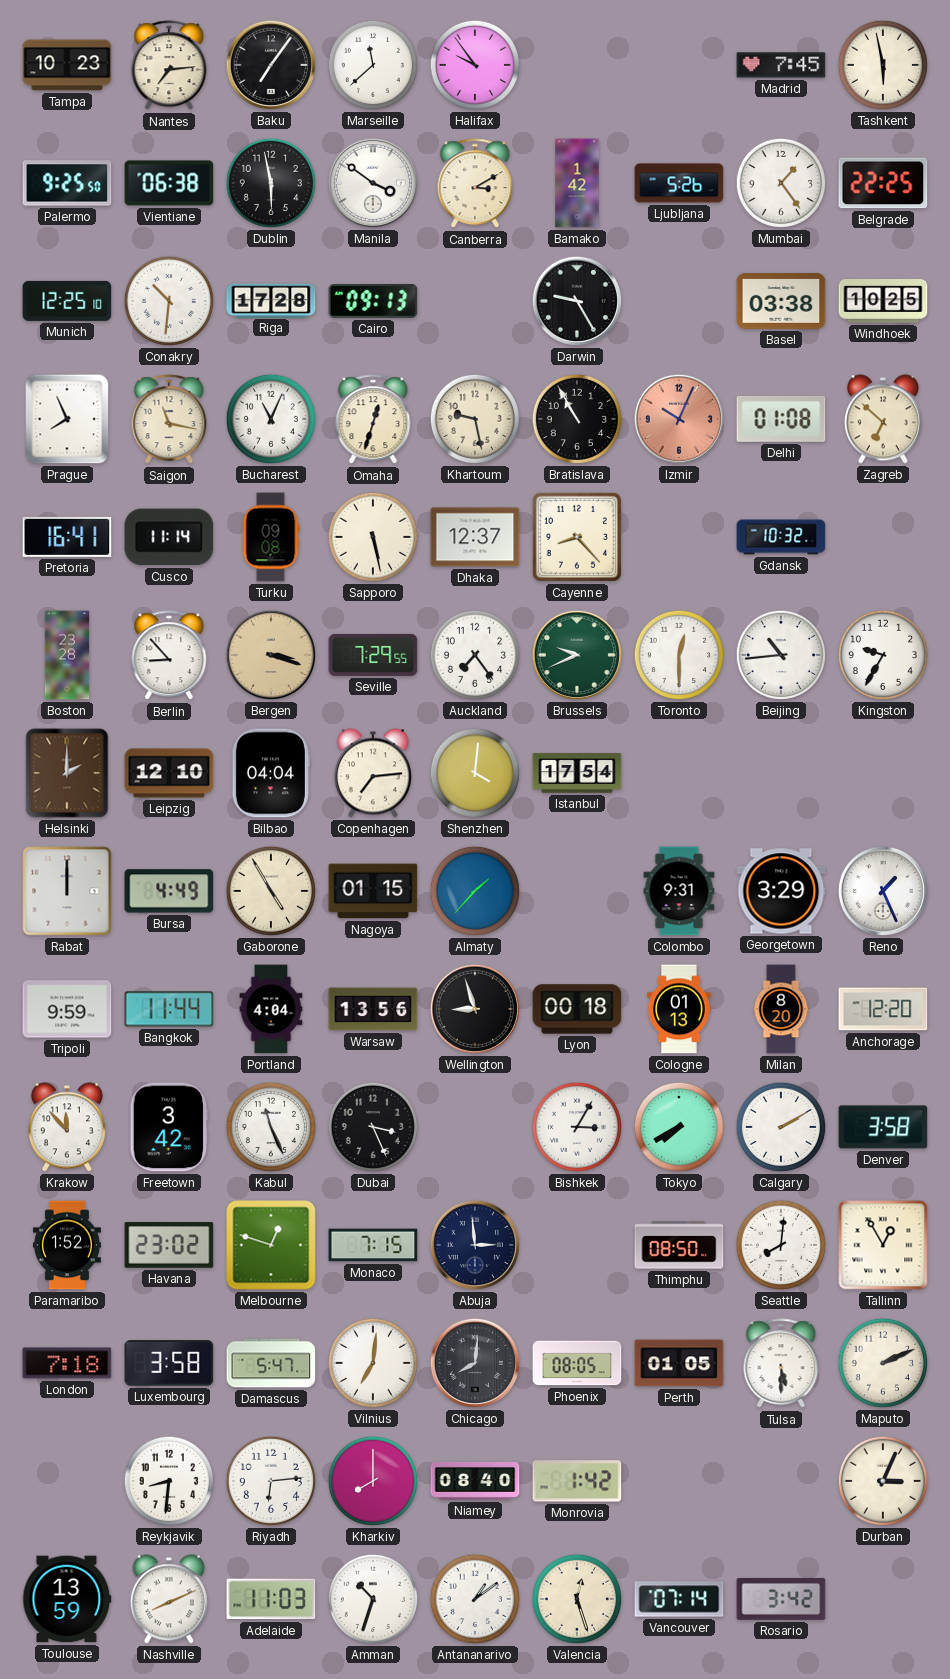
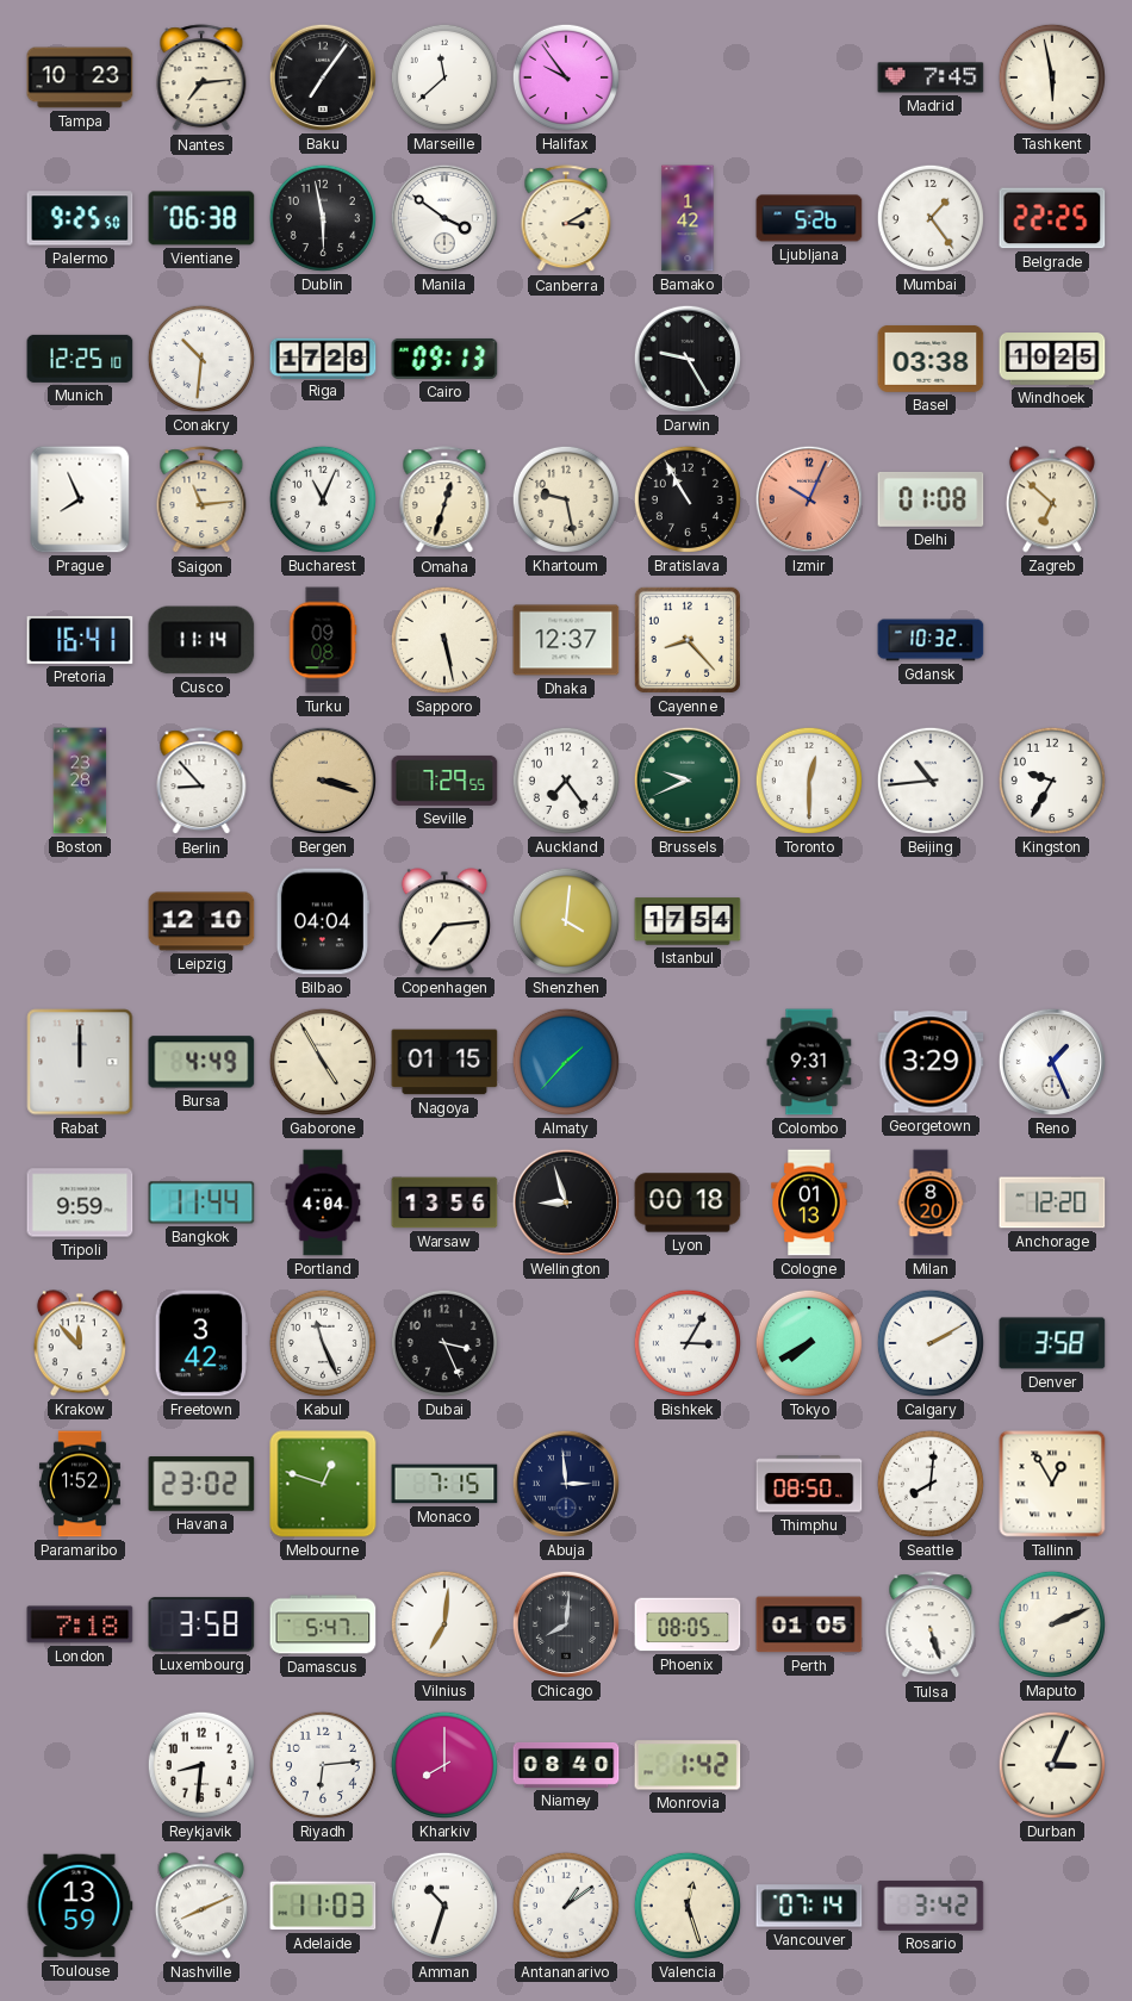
Saigon: 11:17 -> 11:14
Helsinki: 2:00 -> none
Tulsa: 5:30 -> 5:27
